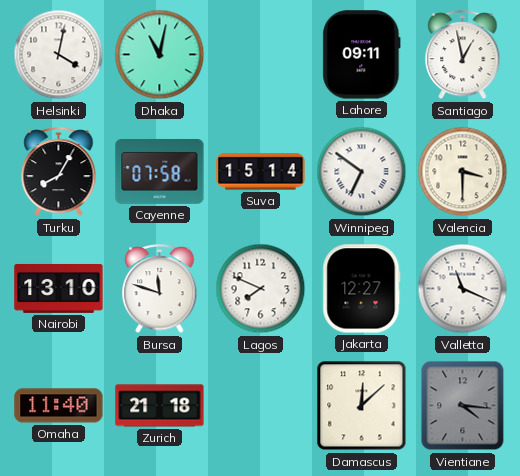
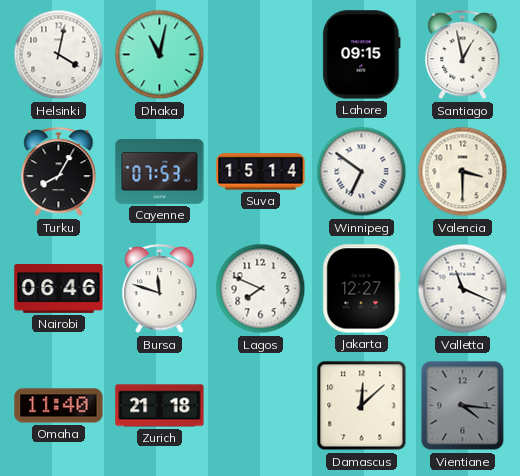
Lahore: 09:11 -> 09:15
Cayenne: 07:58 -> 07:53
Nairobi: 13:10 -> 06:46
